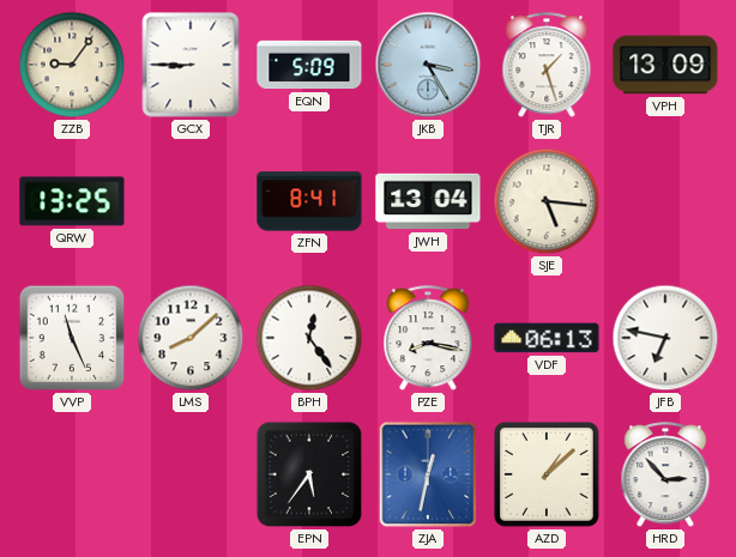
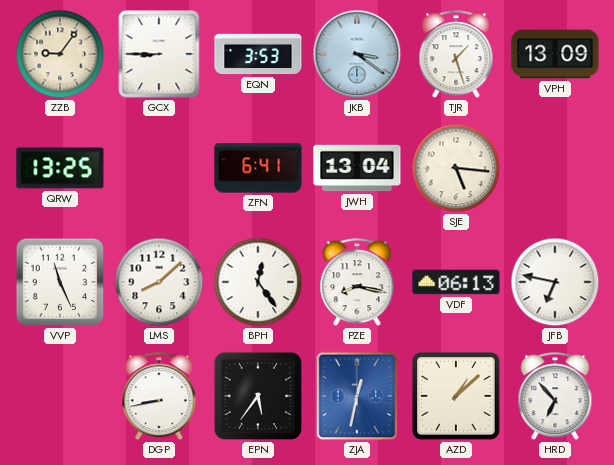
EQN: 5:09 -> 3:53
JKB: 3:25 -> 3:21
ZFN: 8:41 -> 6:41
DGP: none -> 8:43
HRD: 2:53 -> 6:53
